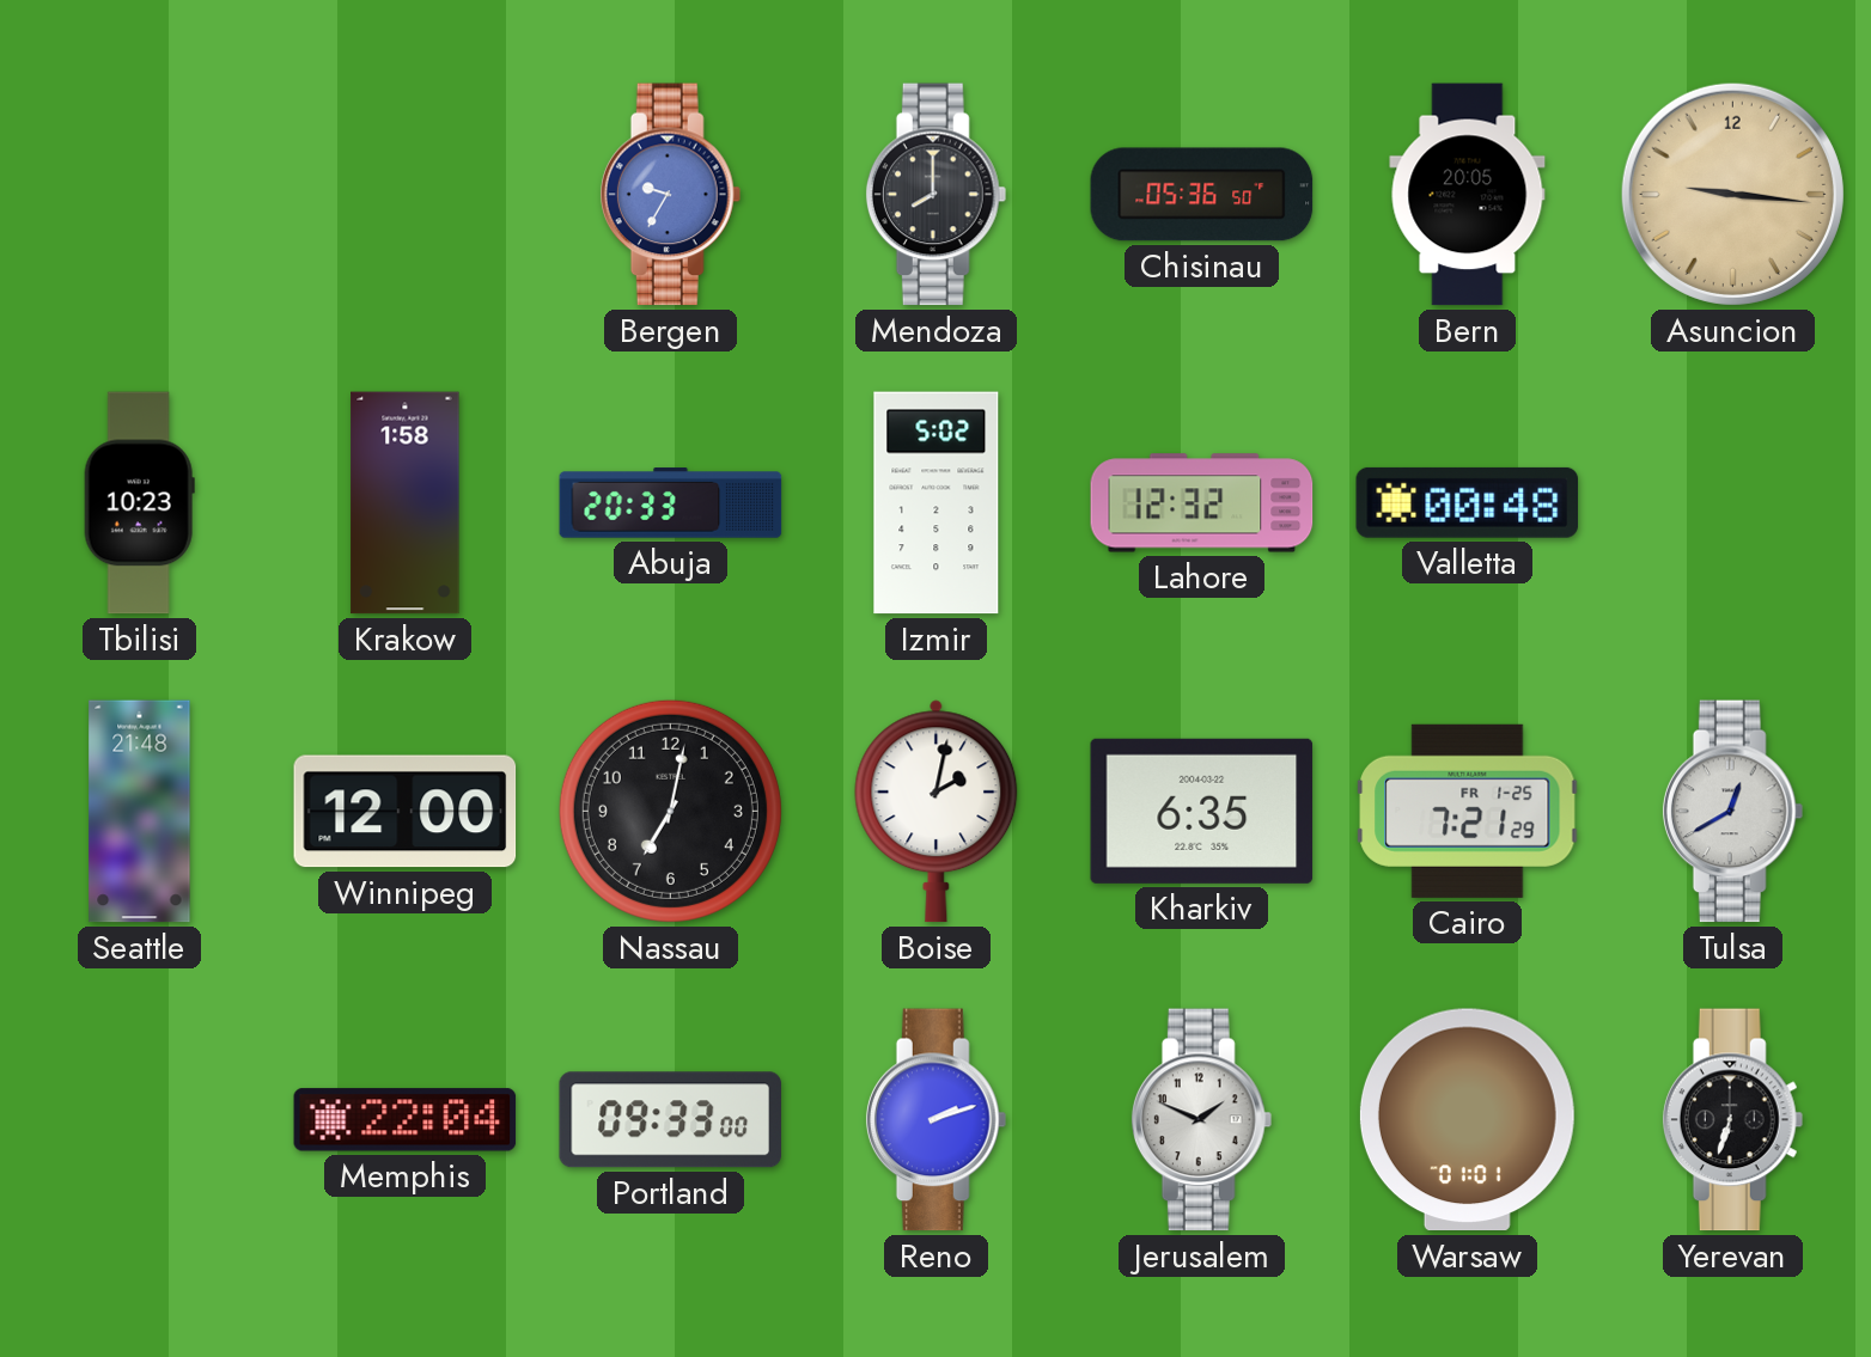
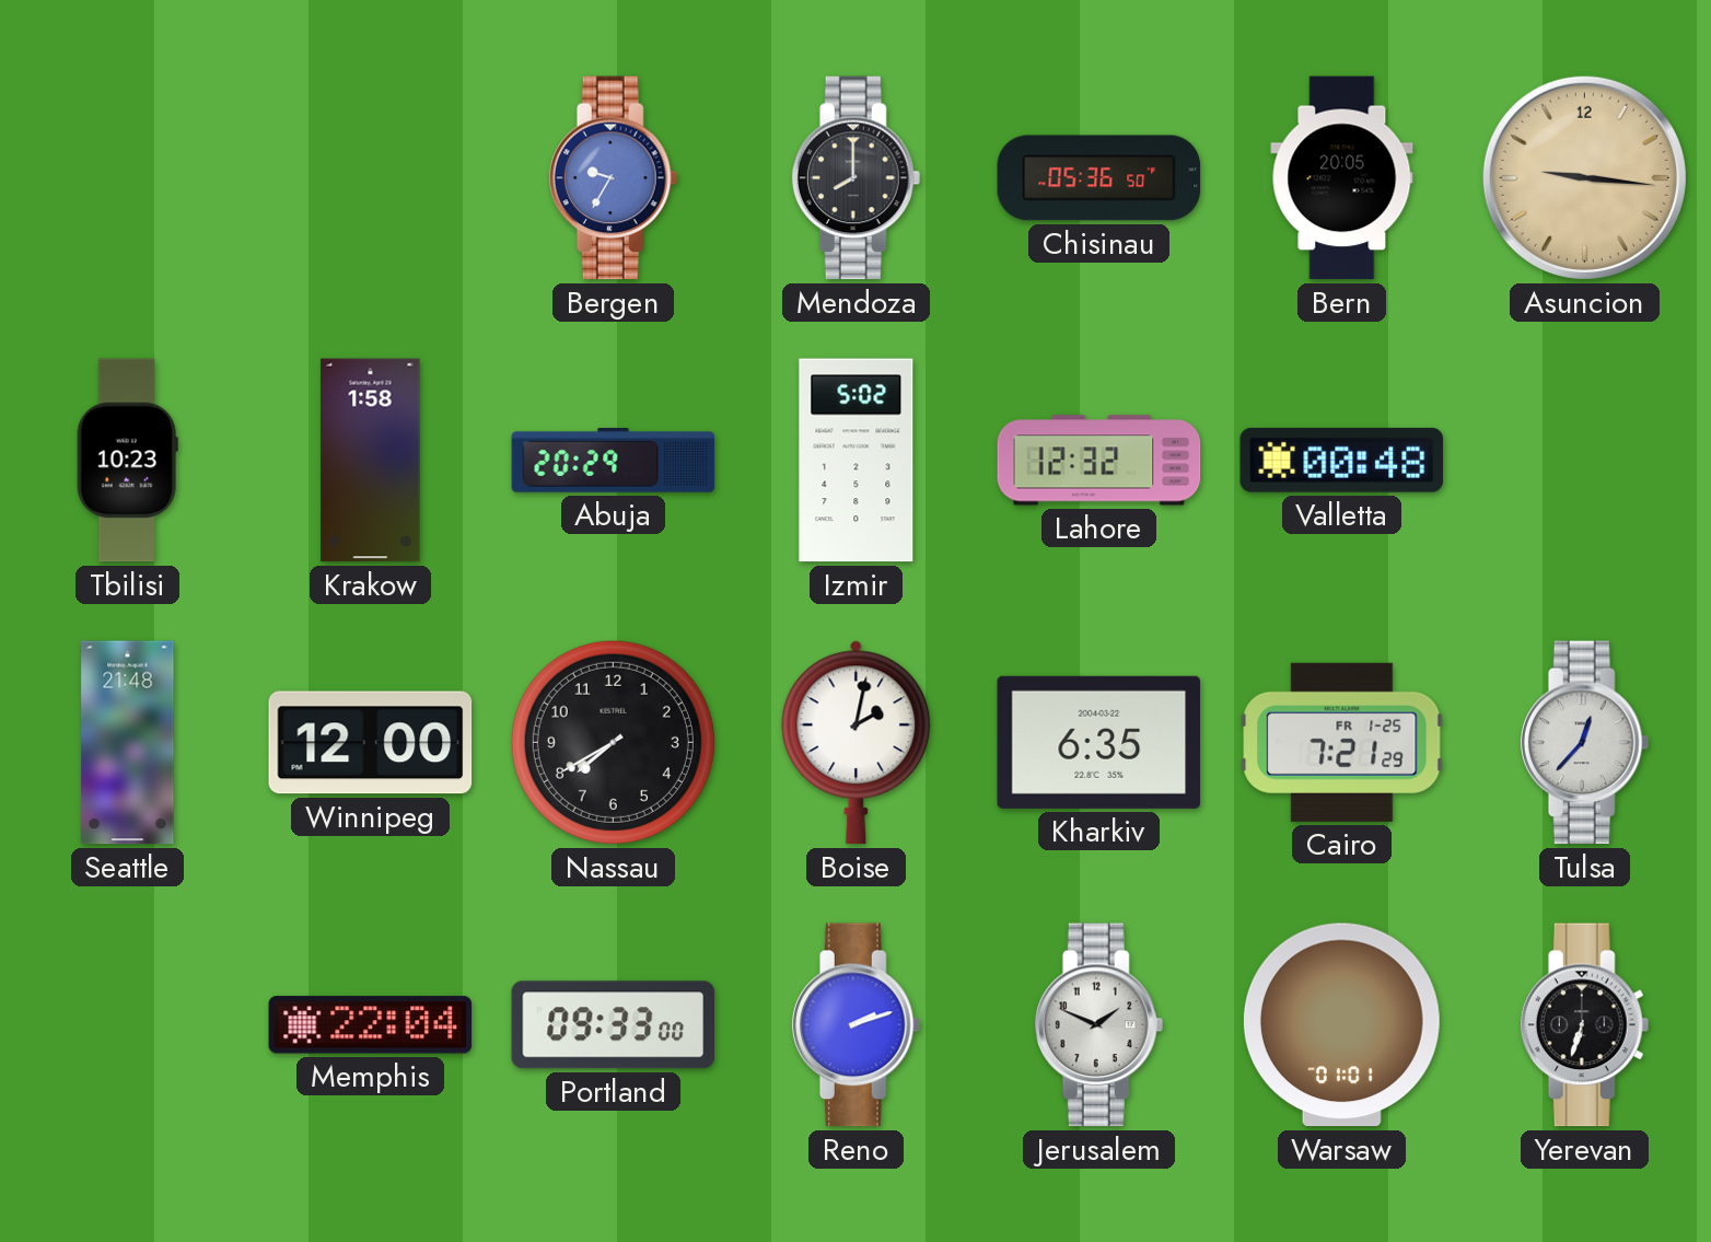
Abuja: 20:33 -> 20:29
Nassau: 7:02 -> 7:40
Tulsa: 12:40 -> 12:37
